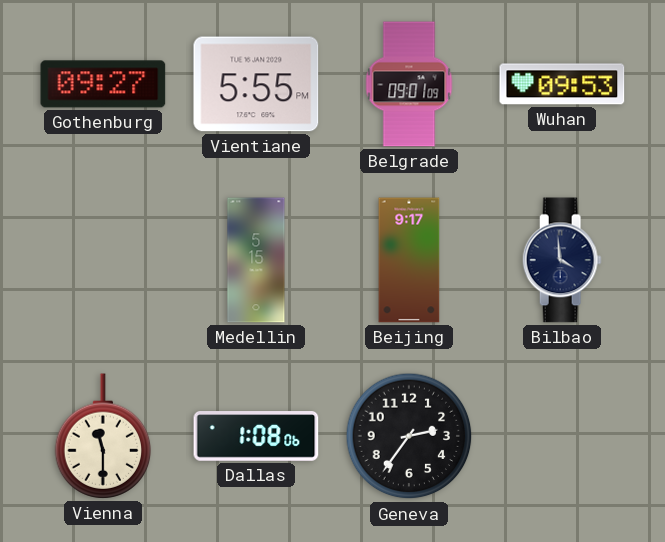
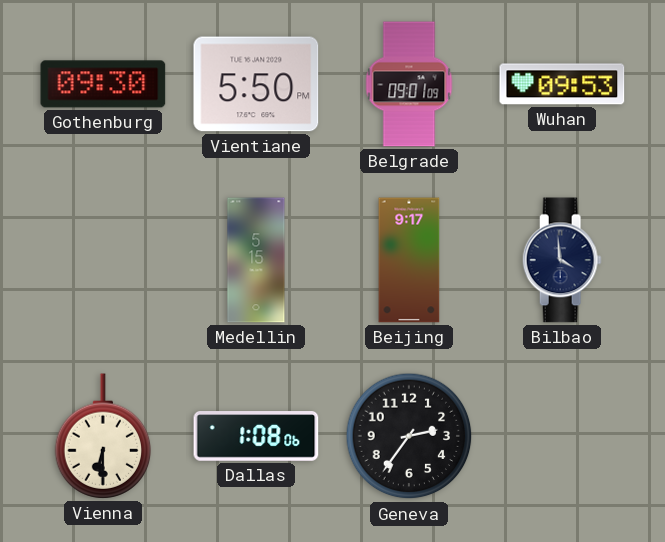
Gothenburg: 09:27 -> 09:30
Vientiane: 5:55 -> 5:50
Vienna: 11:30 -> 6:30
